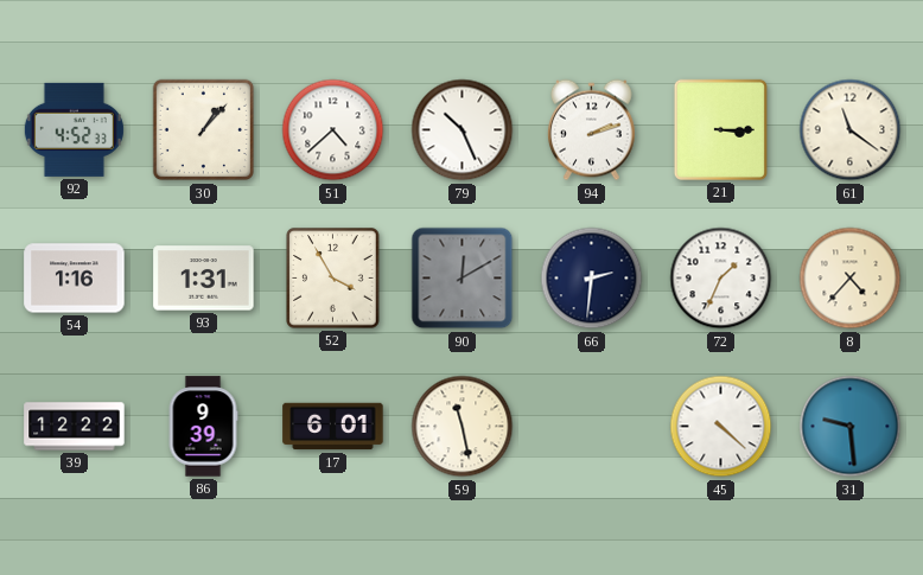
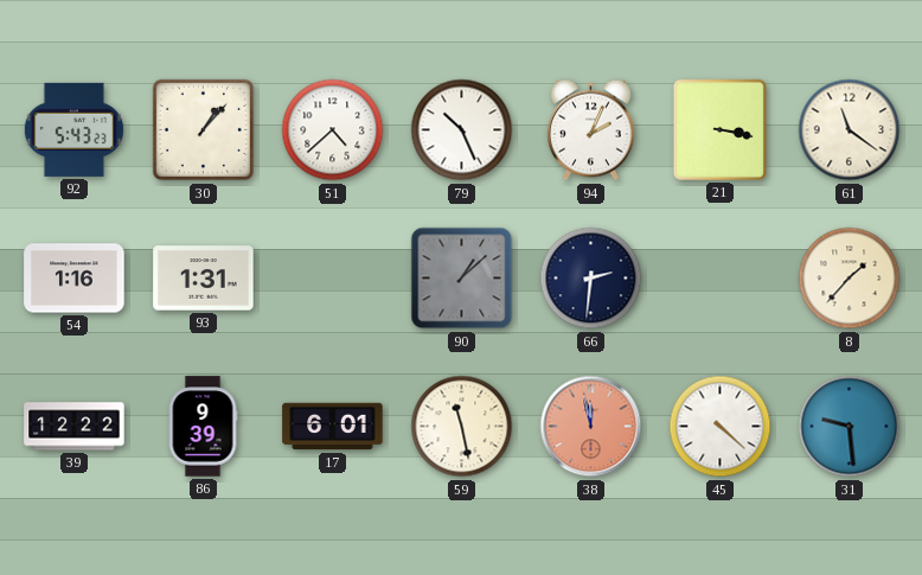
92: 4:52 -> 5:43
94: 2:12 -> 2:04
21: 3:15 -> 3:17
52: 3:55 -> none
90: 12:10 -> 1:08
72: 1:34 -> none
8: 4:37 -> 1:37
38: none -> 11:58
